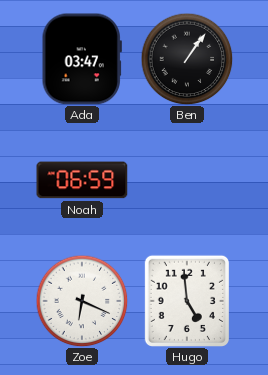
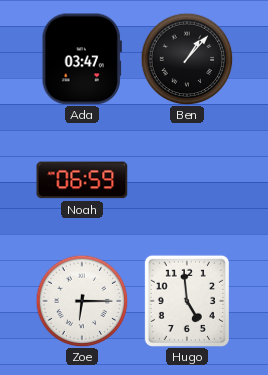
Ben: 1:06 -> 1:07
Zoe: 6:19 -> 6:15
